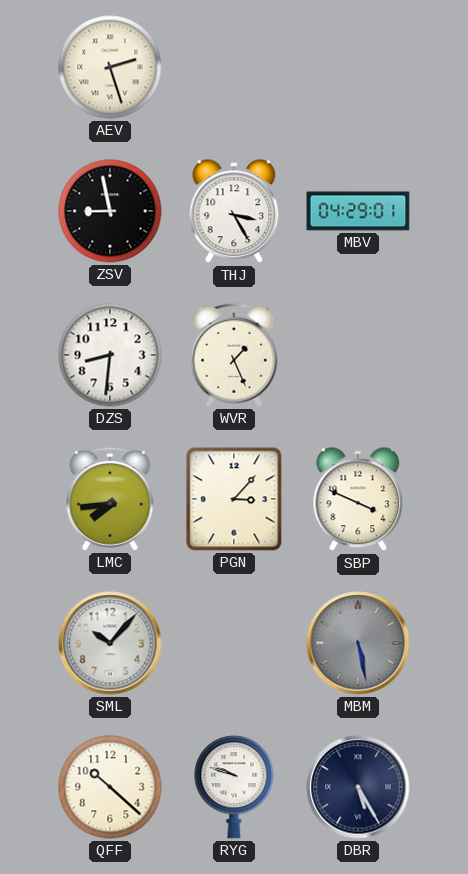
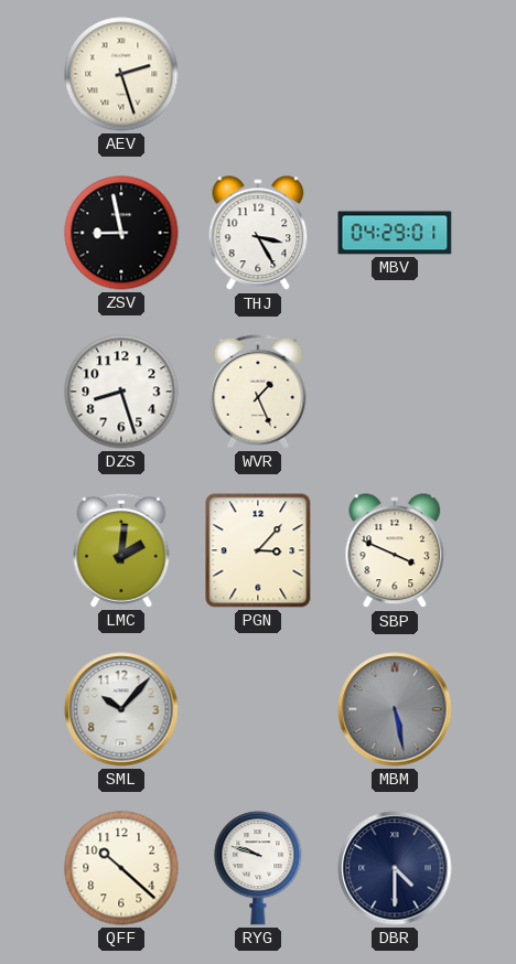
DZS: 8:31 -> 8:27
LMC: 7:44 -> 2:01
DBR: 5:25 -> 4:30
